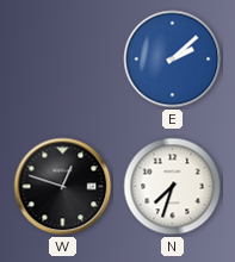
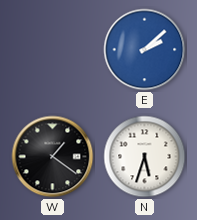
W: 12:48 -> 1:21
N: 7:33 -> 5:33
